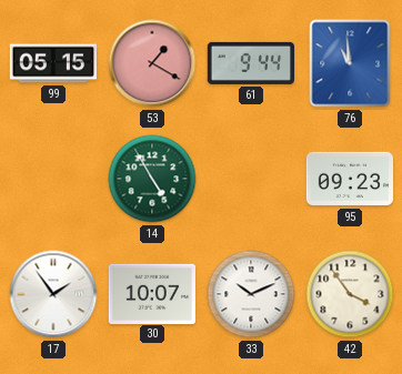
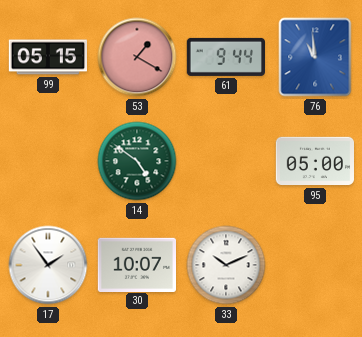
14: 4:55 -> 4:51
95: 09:23 -> 05:00
42: 3:54 -> none
